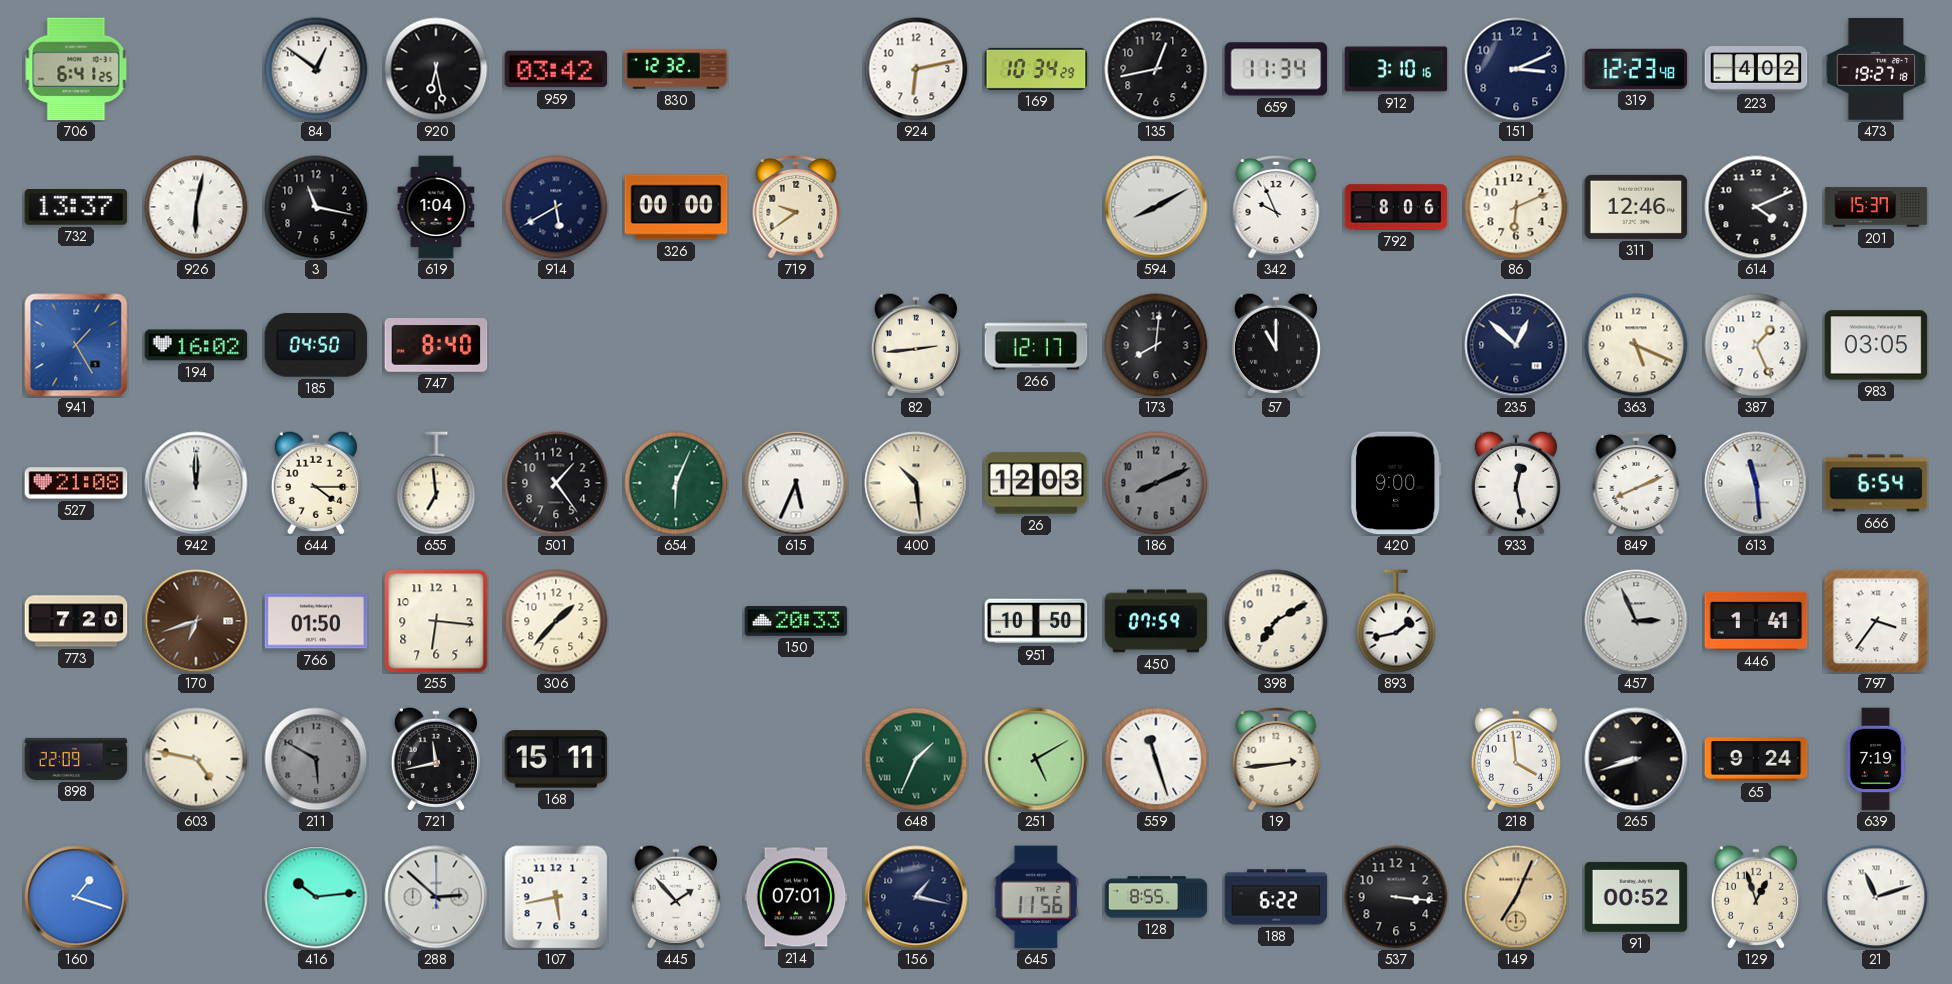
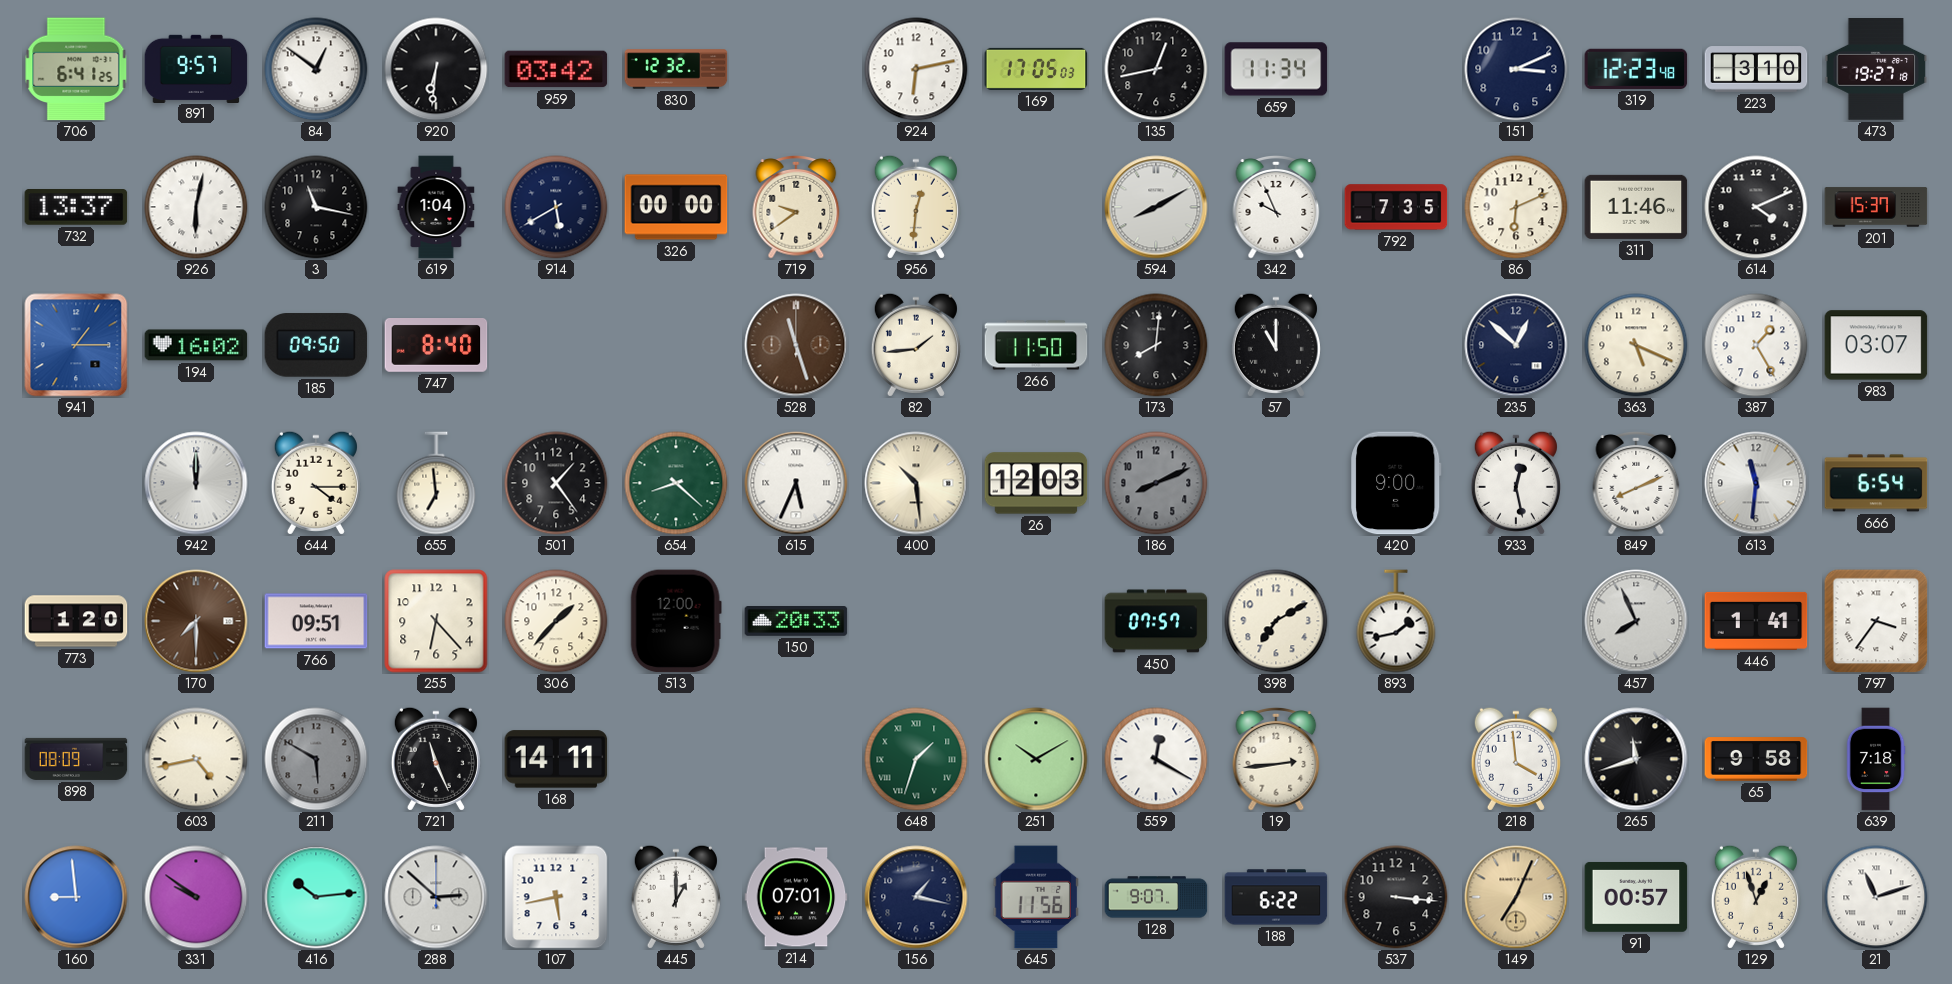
891: none -> 9:57
920: 6:28 -> 6:31
169: 10:34 -> 17:05
912: 3:10 -> none
223: 4:02 -> 3:10
956: none -> 12:31
792: 8:06 -> 7:35
311: 12:46 -> 11:46
941: 1:25 -> 1:15
185: 04:50 -> 09:50
528: none -> 11:27
82: 2:44 -> 1:44
266: 12:17 -> 11:50
387: 1:26 -> 1:25
983: 03:05 -> 03:07
527: 21:08 -> none
654: 6:04 -> 8:22
613: 11:29 -> 11:31
773: 7:20 -> 1:20
170: 6:42 -> 7:30
766: 01:50 -> 09:51
255: 6:16 -> 6:23
513: none -> 12:00
951: 10:50 -> none
450: 07:59 -> 07:57
457: 2:56 -> 7:56
898: 22:09 -> 08:09
603: 4:47 -> 4:43
721: 11:43 -> 11:26
168: 15:11 -> 14:11
648: 1:34 -> 1:33
251: 5:10 -> 10:10
559: 11:27 -> 12:20
265: 8:42 -> 11:42
65: 9:24 -> 9:58
639: 7:19 -> 7:18
160: 1:18 -> 8:59
331: none -> 9:51
445: 1:53 -> 1:00
128: 8:55 -> 9:07
91: 00:52 -> 00:57
